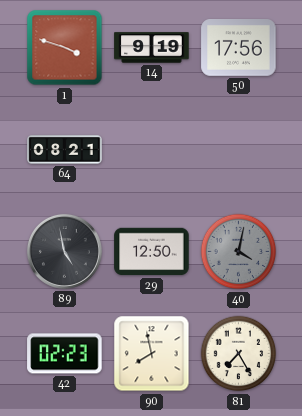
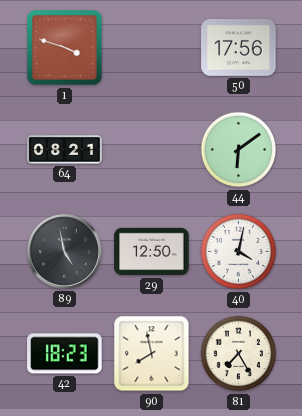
14: 9:19 -> none
44: none -> 6:09
40 dial: grey -> white
42: 02:23 -> 18:23
